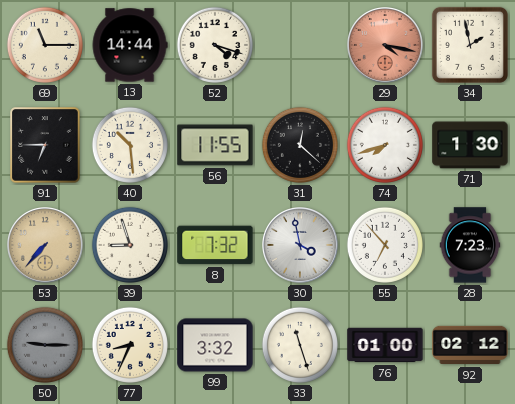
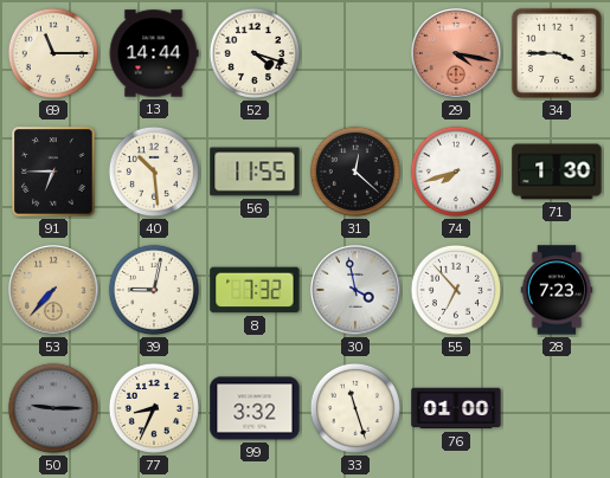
34: 1:58 -> 3:45
39: 8:57 -> 9:02
92: 02:12 -> none
